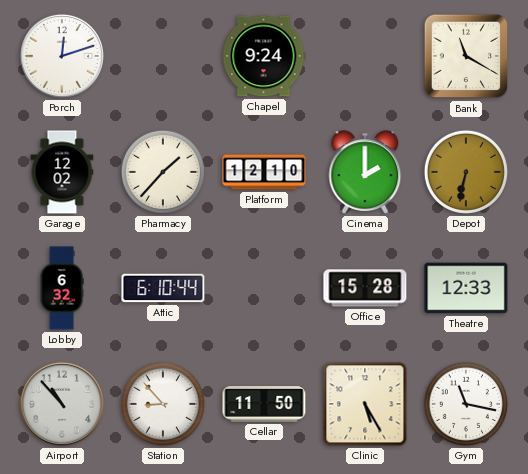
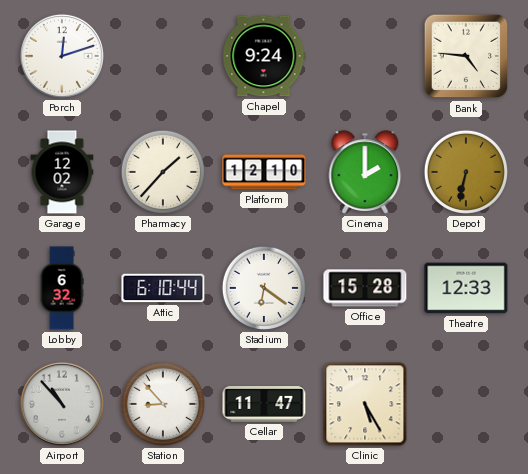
Bank: 11:20 -> 4:46
Stadium: none -> 6:21
Cellar: 11:50 -> 11:47
Gym: 11:17 -> none
